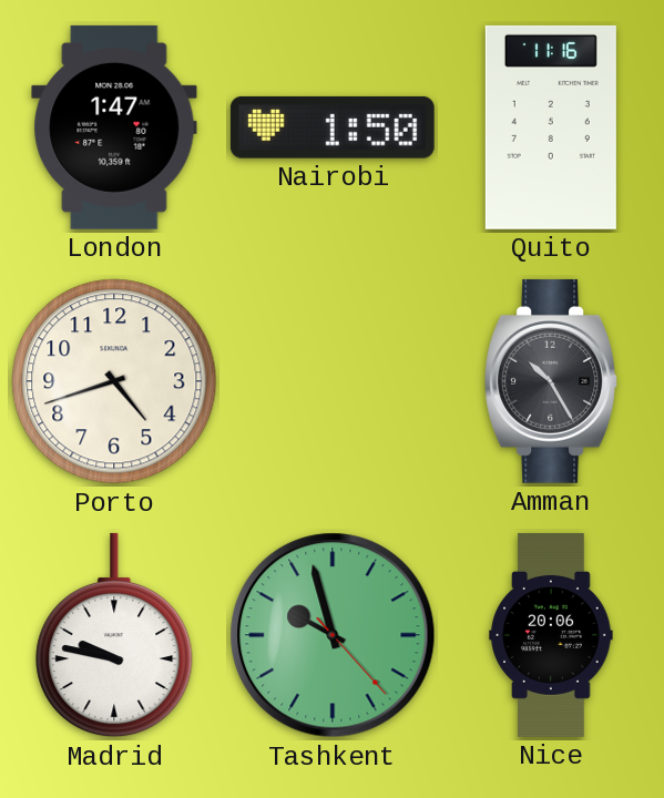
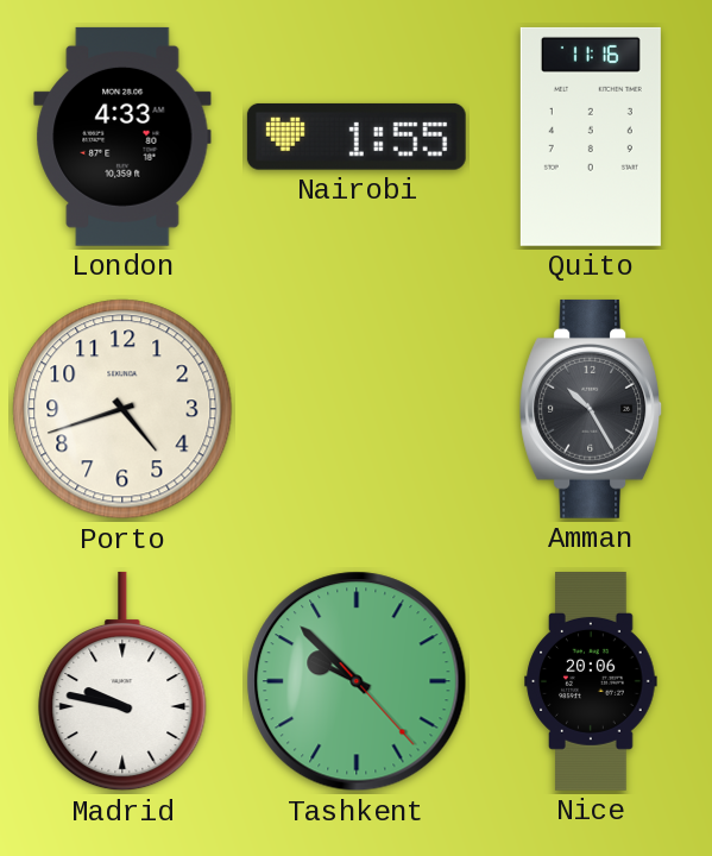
London: 1:47 -> 4:33
Nairobi: 1:50 -> 1:55
Tashkent: 9:57 -> 9:52
